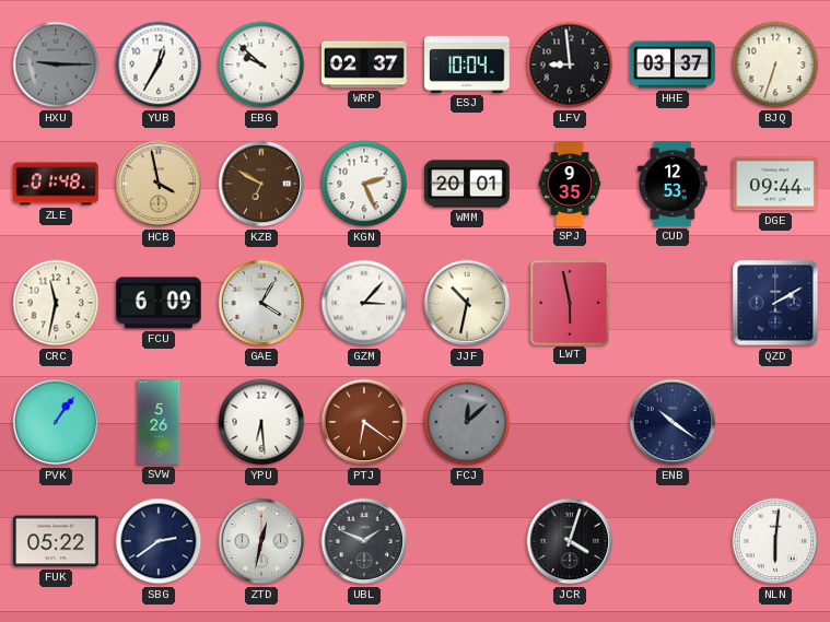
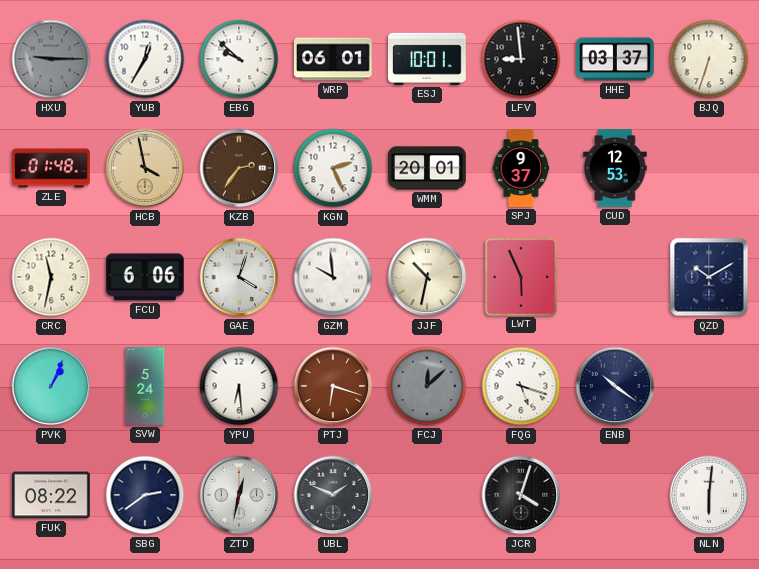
WRP: 02:37 -> 06:01
ESJ: 10:04 -> 10:01
KZB: 6:50 -> 2:36
SPJ: 9:35 -> 9:37
DGE: 09:44 -> none
FCU: 6:09 -> 6:06
GAE: 4:05 -> 4:03
GZM: 3:07 -> 9:59
LWT: 5:58 -> 5:56
QZD: 2:10 -> 10:10
PVK: 1:06 -> 1:04
SVW: 5:26 -> 5:24
PTJ: 6:21 -> 6:18
FQG: none -> 5:18
FUK: 05:22 -> 08:22
